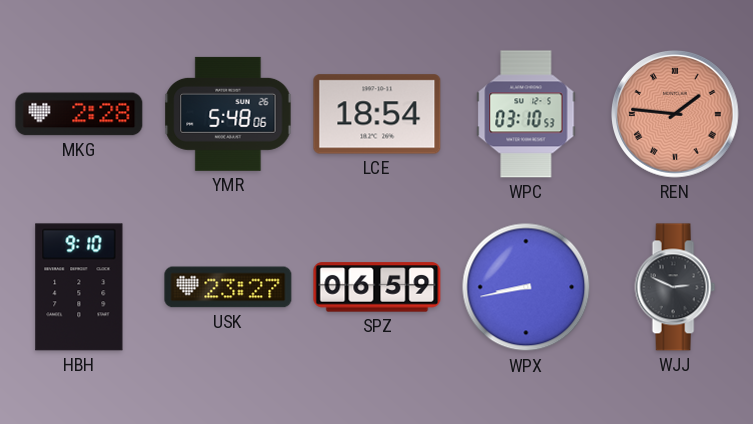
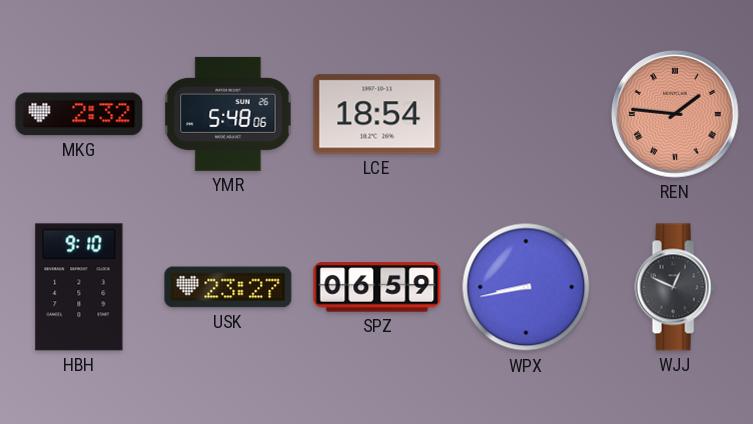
MKG: 2:28 -> 2:32
WPC: 03:10 -> none
WJJ: 2:49 -> 12:49
